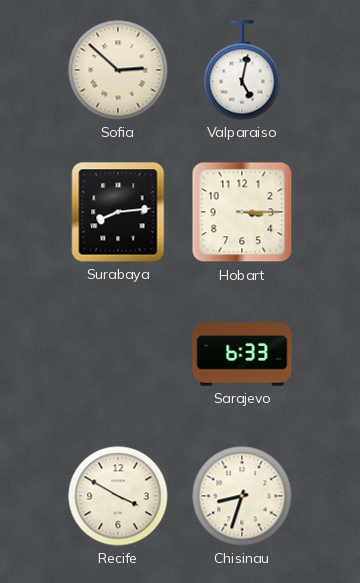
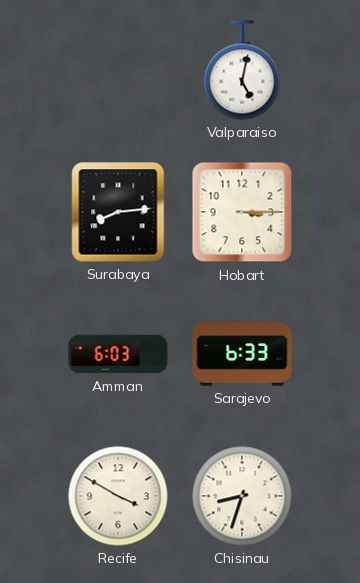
Sofia: 2:52 -> none
Amman: none -> 6:03
